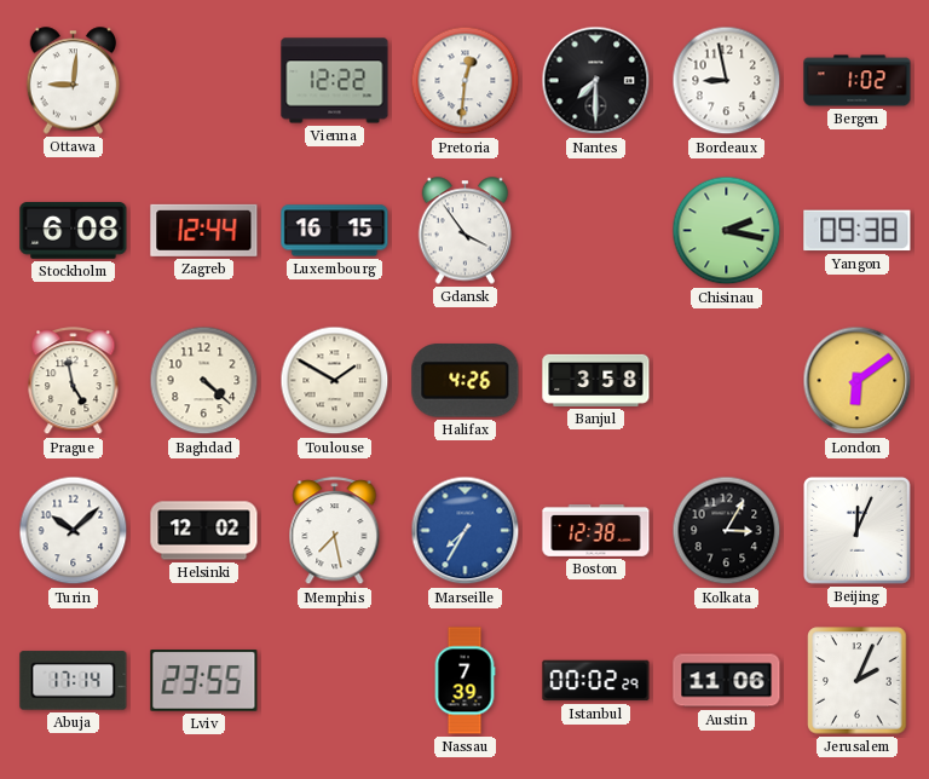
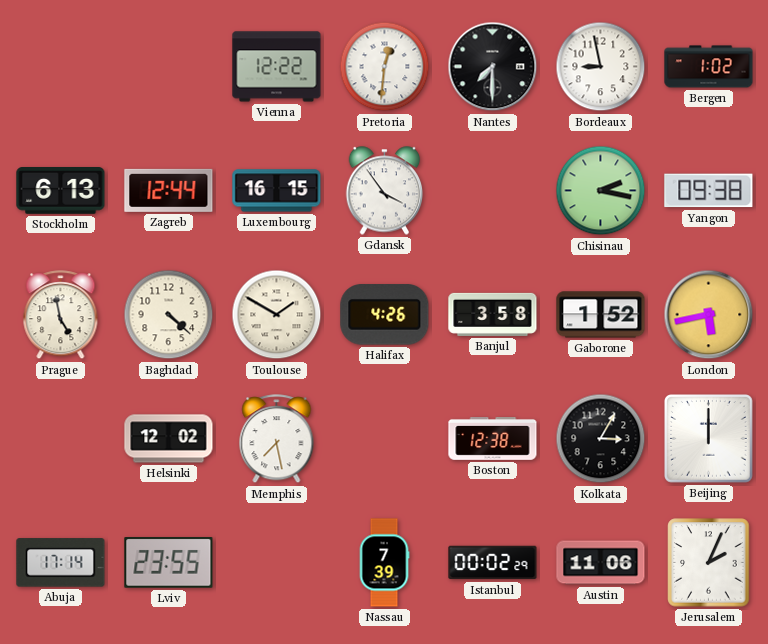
Ottawa: 9:01 -> none
Stockholm: 6:08 -> 6:13
Gaborone: none -> 1:52
London: 6:09 -> 5:43
Turin: 10:08 -> none
Marseille: 7:35 -> none
Beijing: 12:04 -> 12:00
